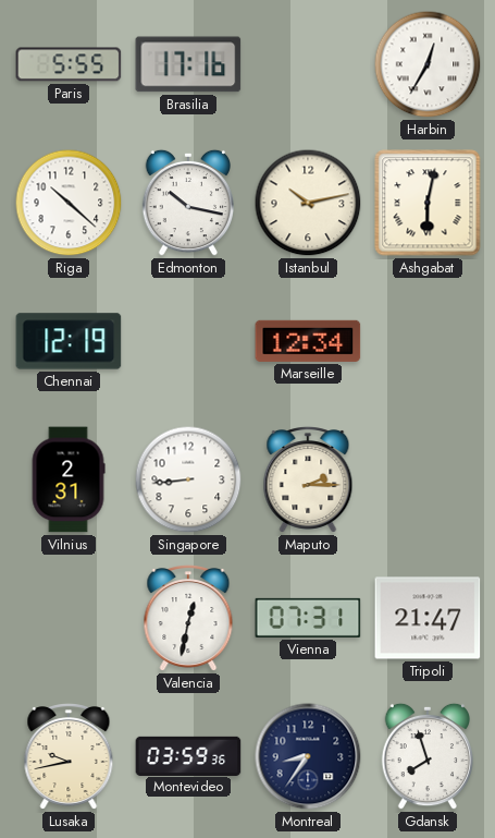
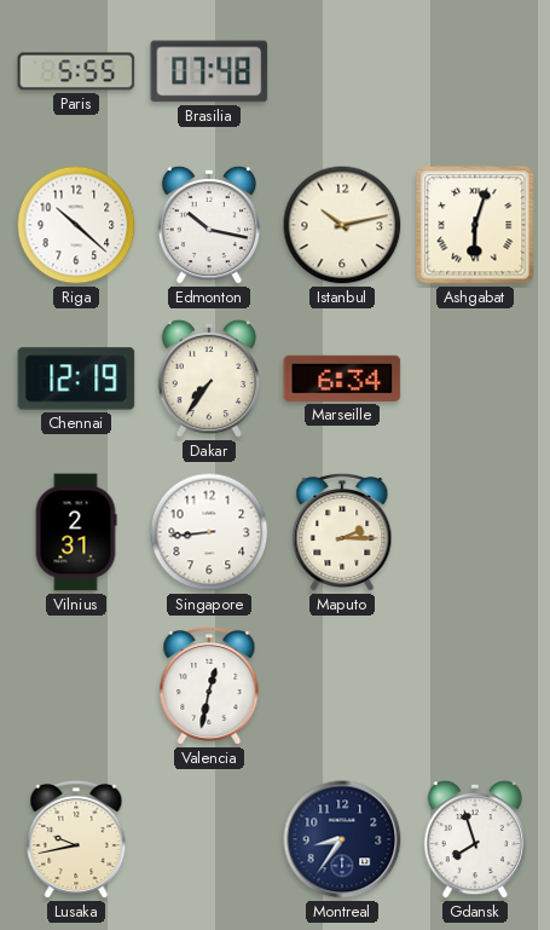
Brasilia: 17:16 -> 07:48
Harbin: 12:35 -> none
Ashgabat: 6:02 -> 6:03
Dakar: none -> 7:36
Marseille: 12:34 -> 6:34
Vienna: 07:31 -> none
Tripoli: 21:47 -> none
Montevideo: 03:59 -> none
